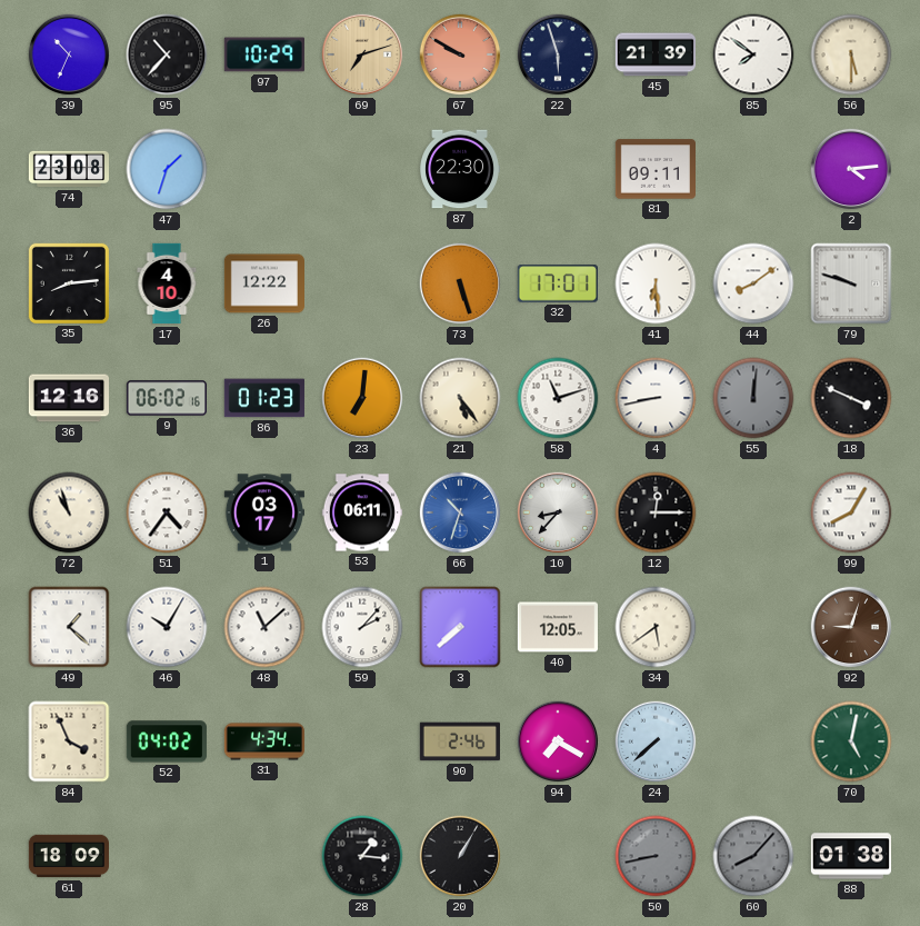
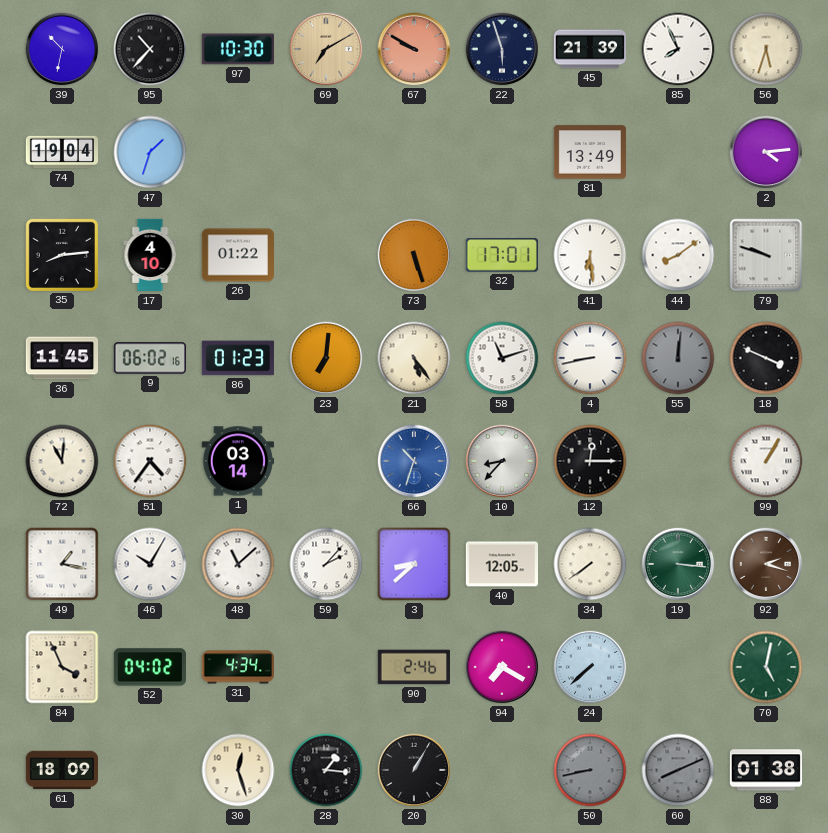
39: 10:34 -> 10:32
97: 10:29 -> 10:30
69: 7:12 -> 7:10
85: 7:51 -> 7:56
56: 5:30 -> 5:33
74: 23:08 -> 19:04
87: 22:30 -> none
81: 09:11 -> 13:49
26: 12:22 -> 01:22
36: 12:16 -> 11:45
72: 10:57 -> 11:01
1: 03:17 -> 03:14
53: 06:11 -> none
99: 8:05 -> 1:05
49: 1:22 -> 1:17
3: 7:38 -> 8:38
34: 5:39 -> 7:39
19: none -> 3:16
92: 9:03 -> 2:18
30: none -> 12:27
60: 8:07 -> 8:11
